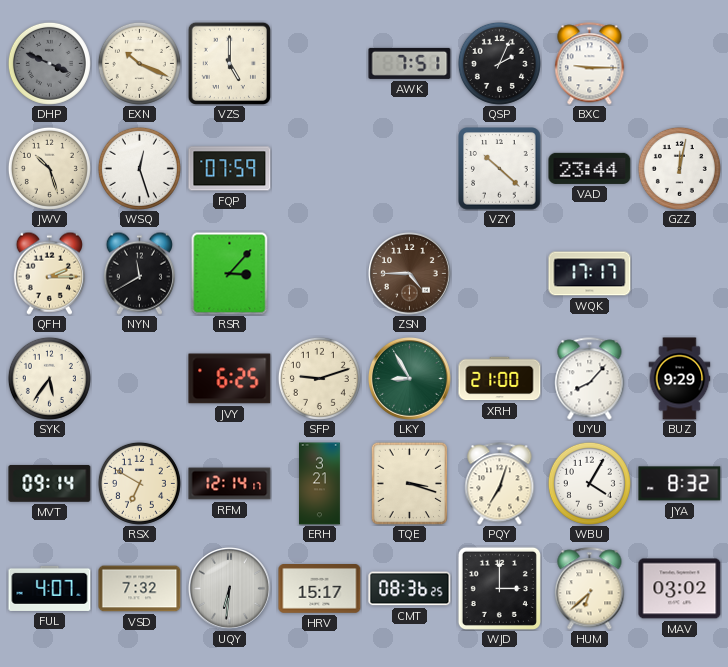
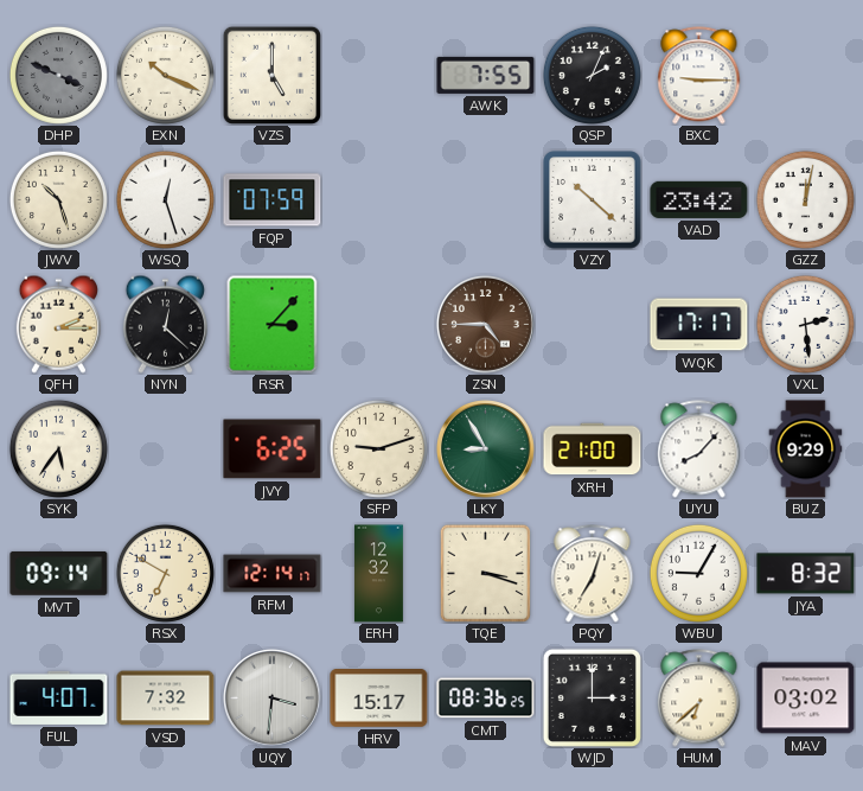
AWK: 7:51 -> 7:55
VAD: 23:44 -> 23:42
NYN: 11:40 -> 12:22
VXL: none -> 2:29
ERH: 3:21 -> 12:32
WBU: 4:05 -> 9:05
UQY: 6:31 -> 3:31
